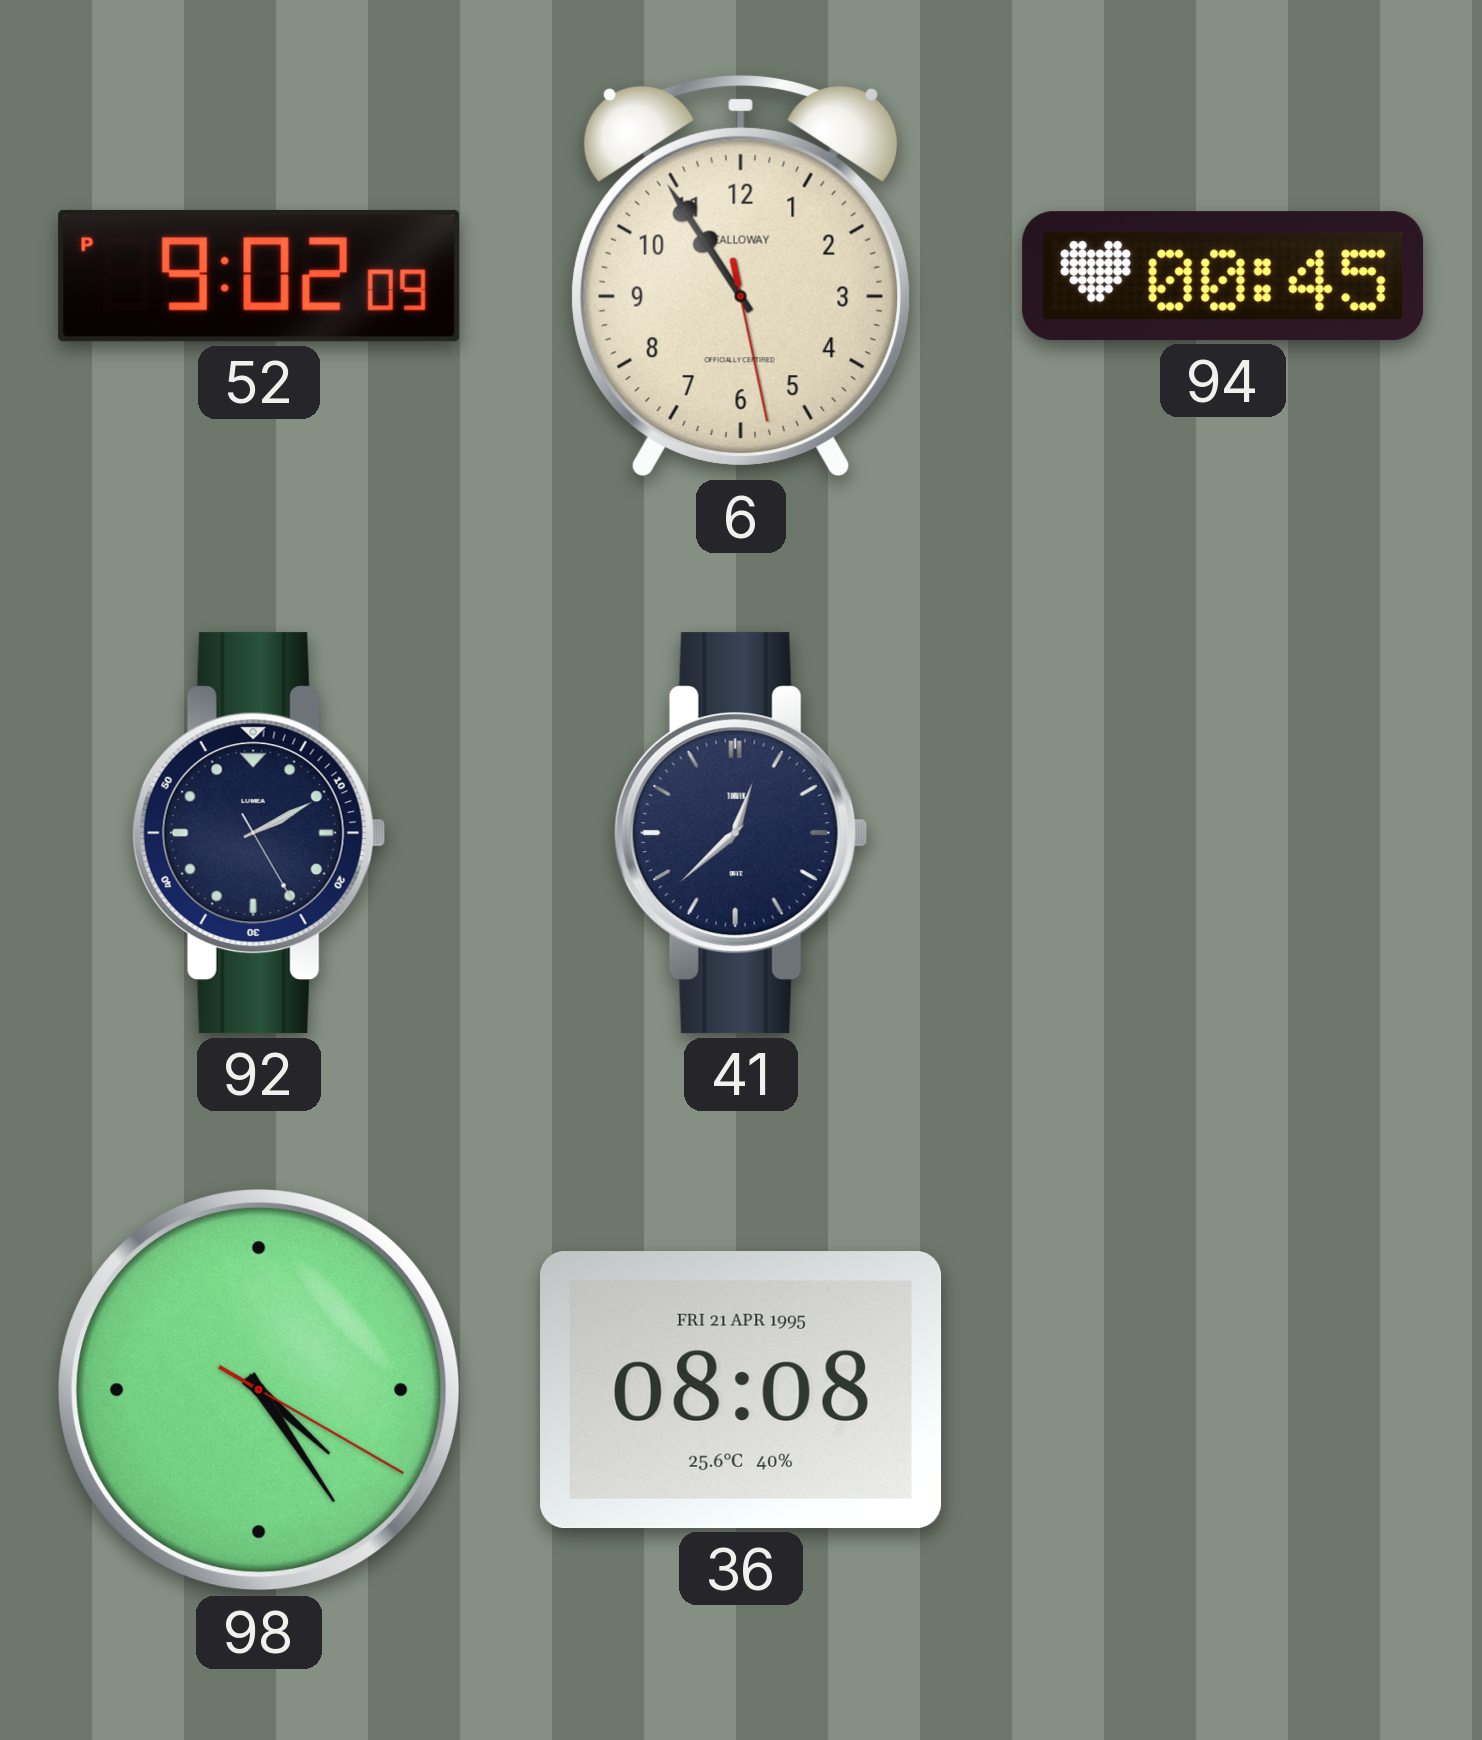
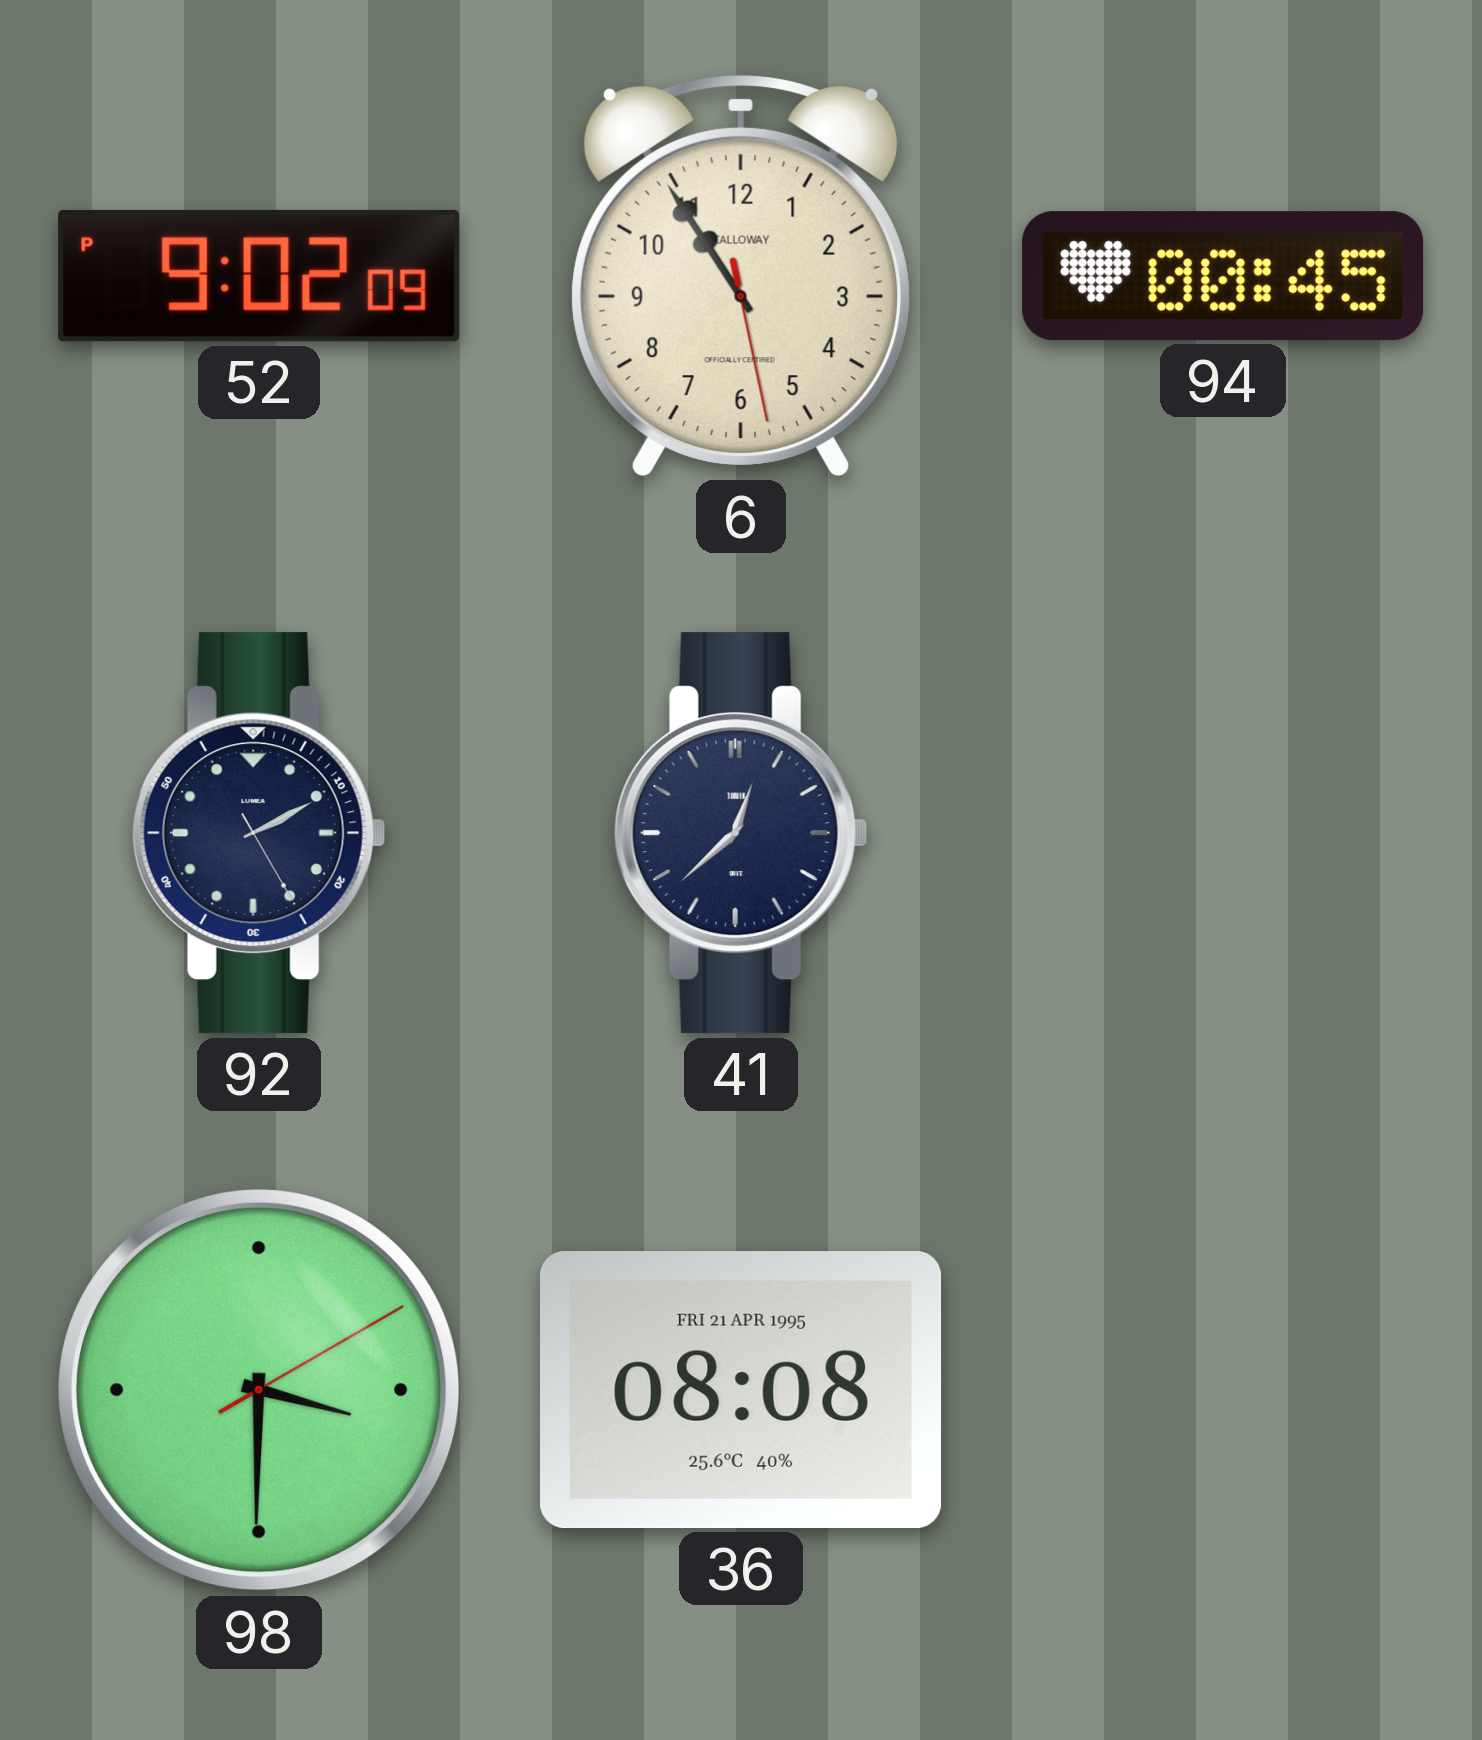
98: 4:24 -> 3:30
